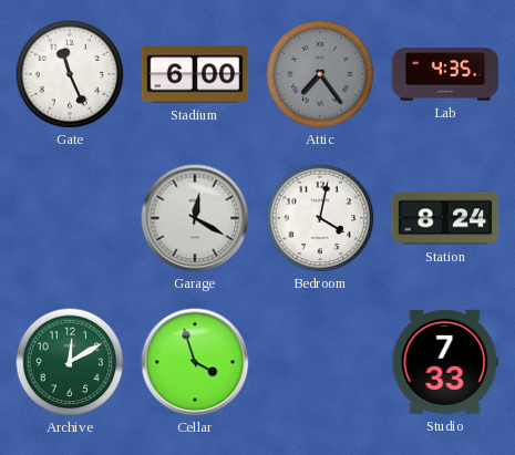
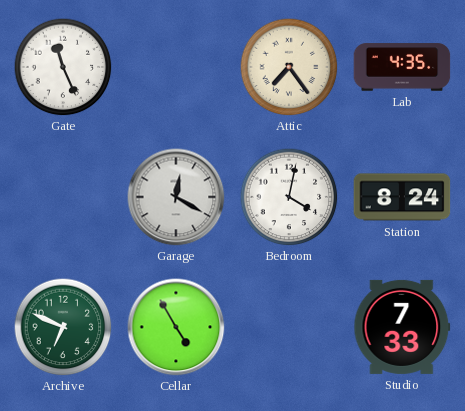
Stadium: 6:00 -> none
Attic dial: grey -> cream
Archive: 12:10 -> 6:49
Cellar: 3:57 -> 4:55
